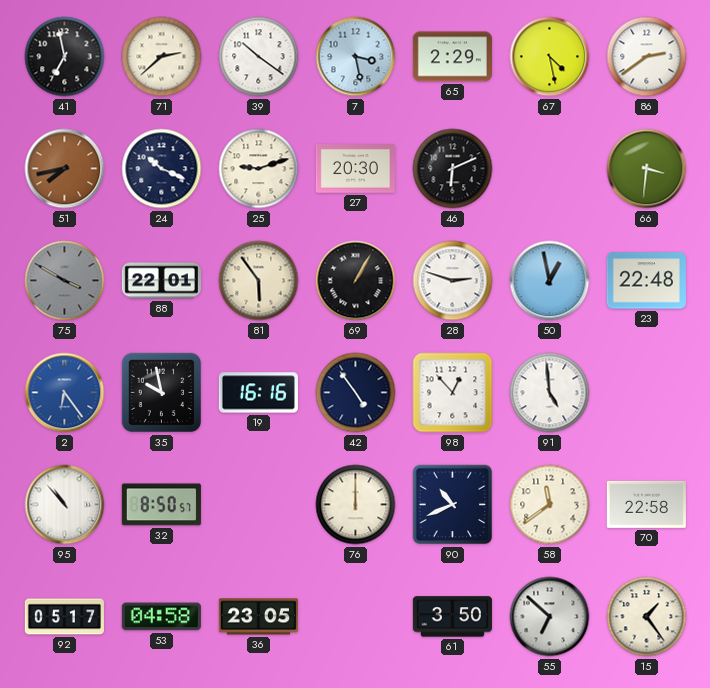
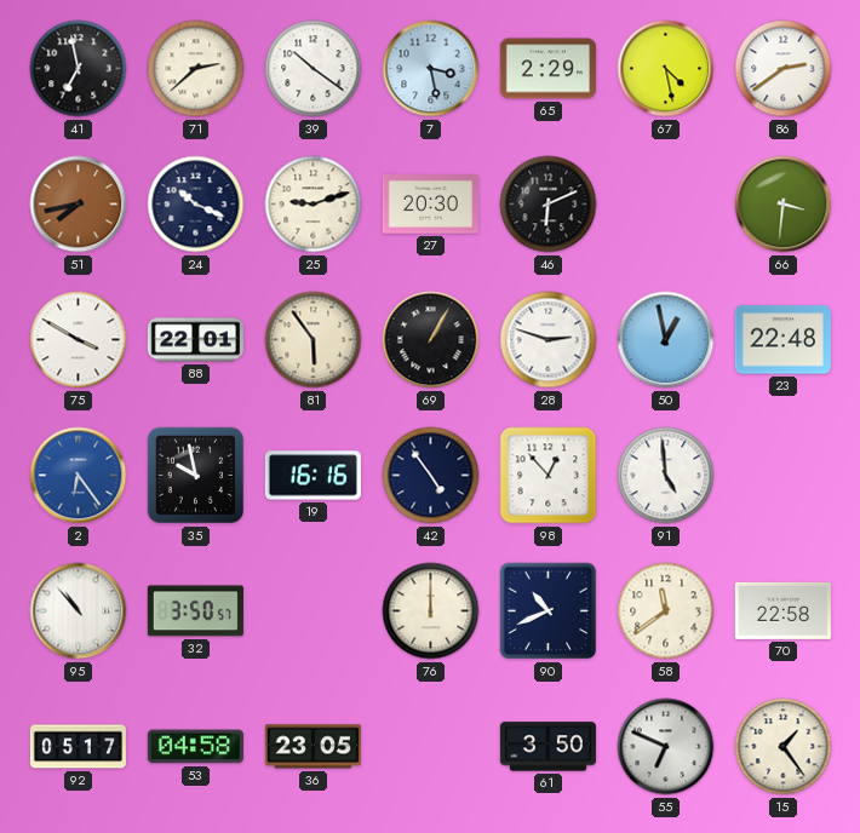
75 dial: grey -> white
32: 8:50 -> 3:50
55: 6:52 -> 6:49
